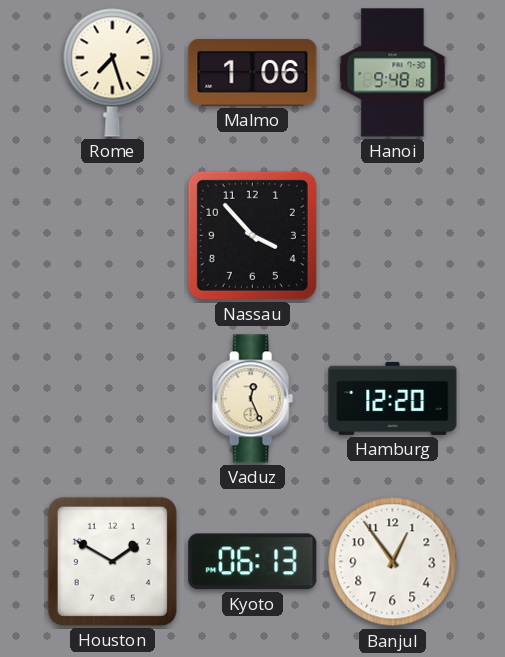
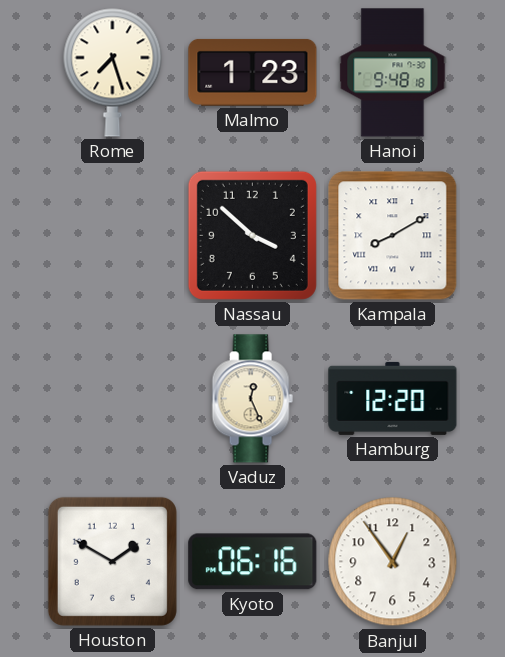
Malmo: 1:06 -> 1:23
Nassau: 3:53 -> 3:52
Kampala: none -> 8:10
Kyoto: 06:13 -> 06:16
